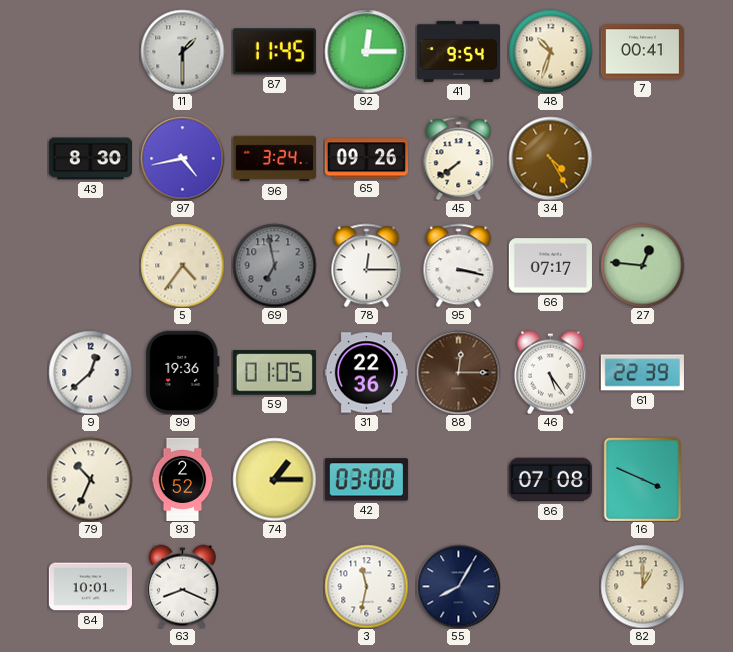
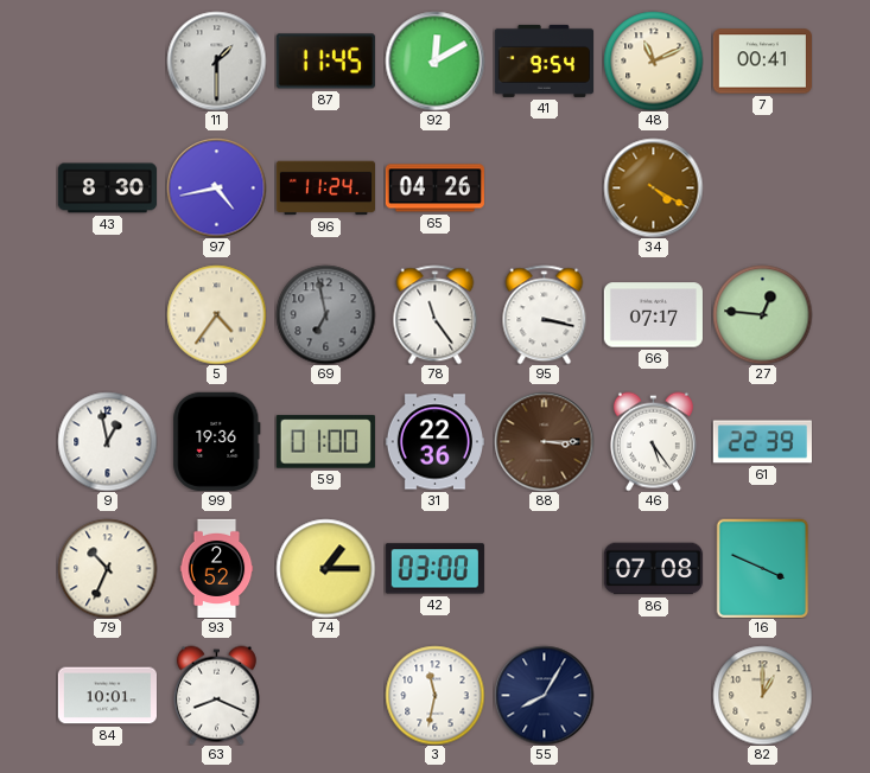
92: 12:15 -> 12:10
48: 10:33 -> 11:11
96: 3:24 -> 11:24
65: 09:26 -> 04:26
45: 7:39 -> none
34: 4:25 -> 4:20
78: 12:15 -> 11:24
9: 12:38 -> 12:58
59: 01:05 -> 01:00
88: 12:15 -> 3:15
